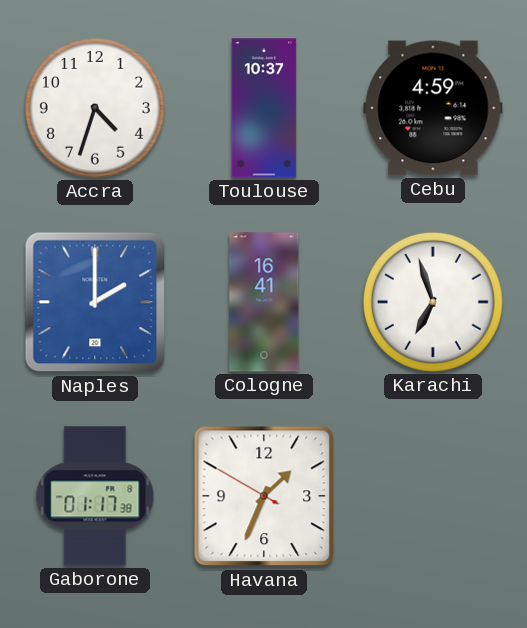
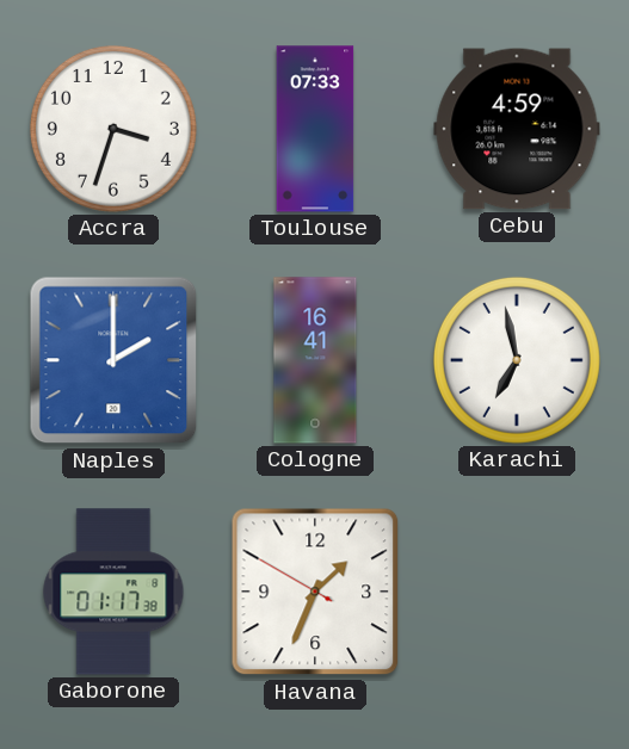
Accra: 4:33 -> 3:33
Toulouse: 10:37 -> 07:33
Karachi: 6:57 -> 6:58
